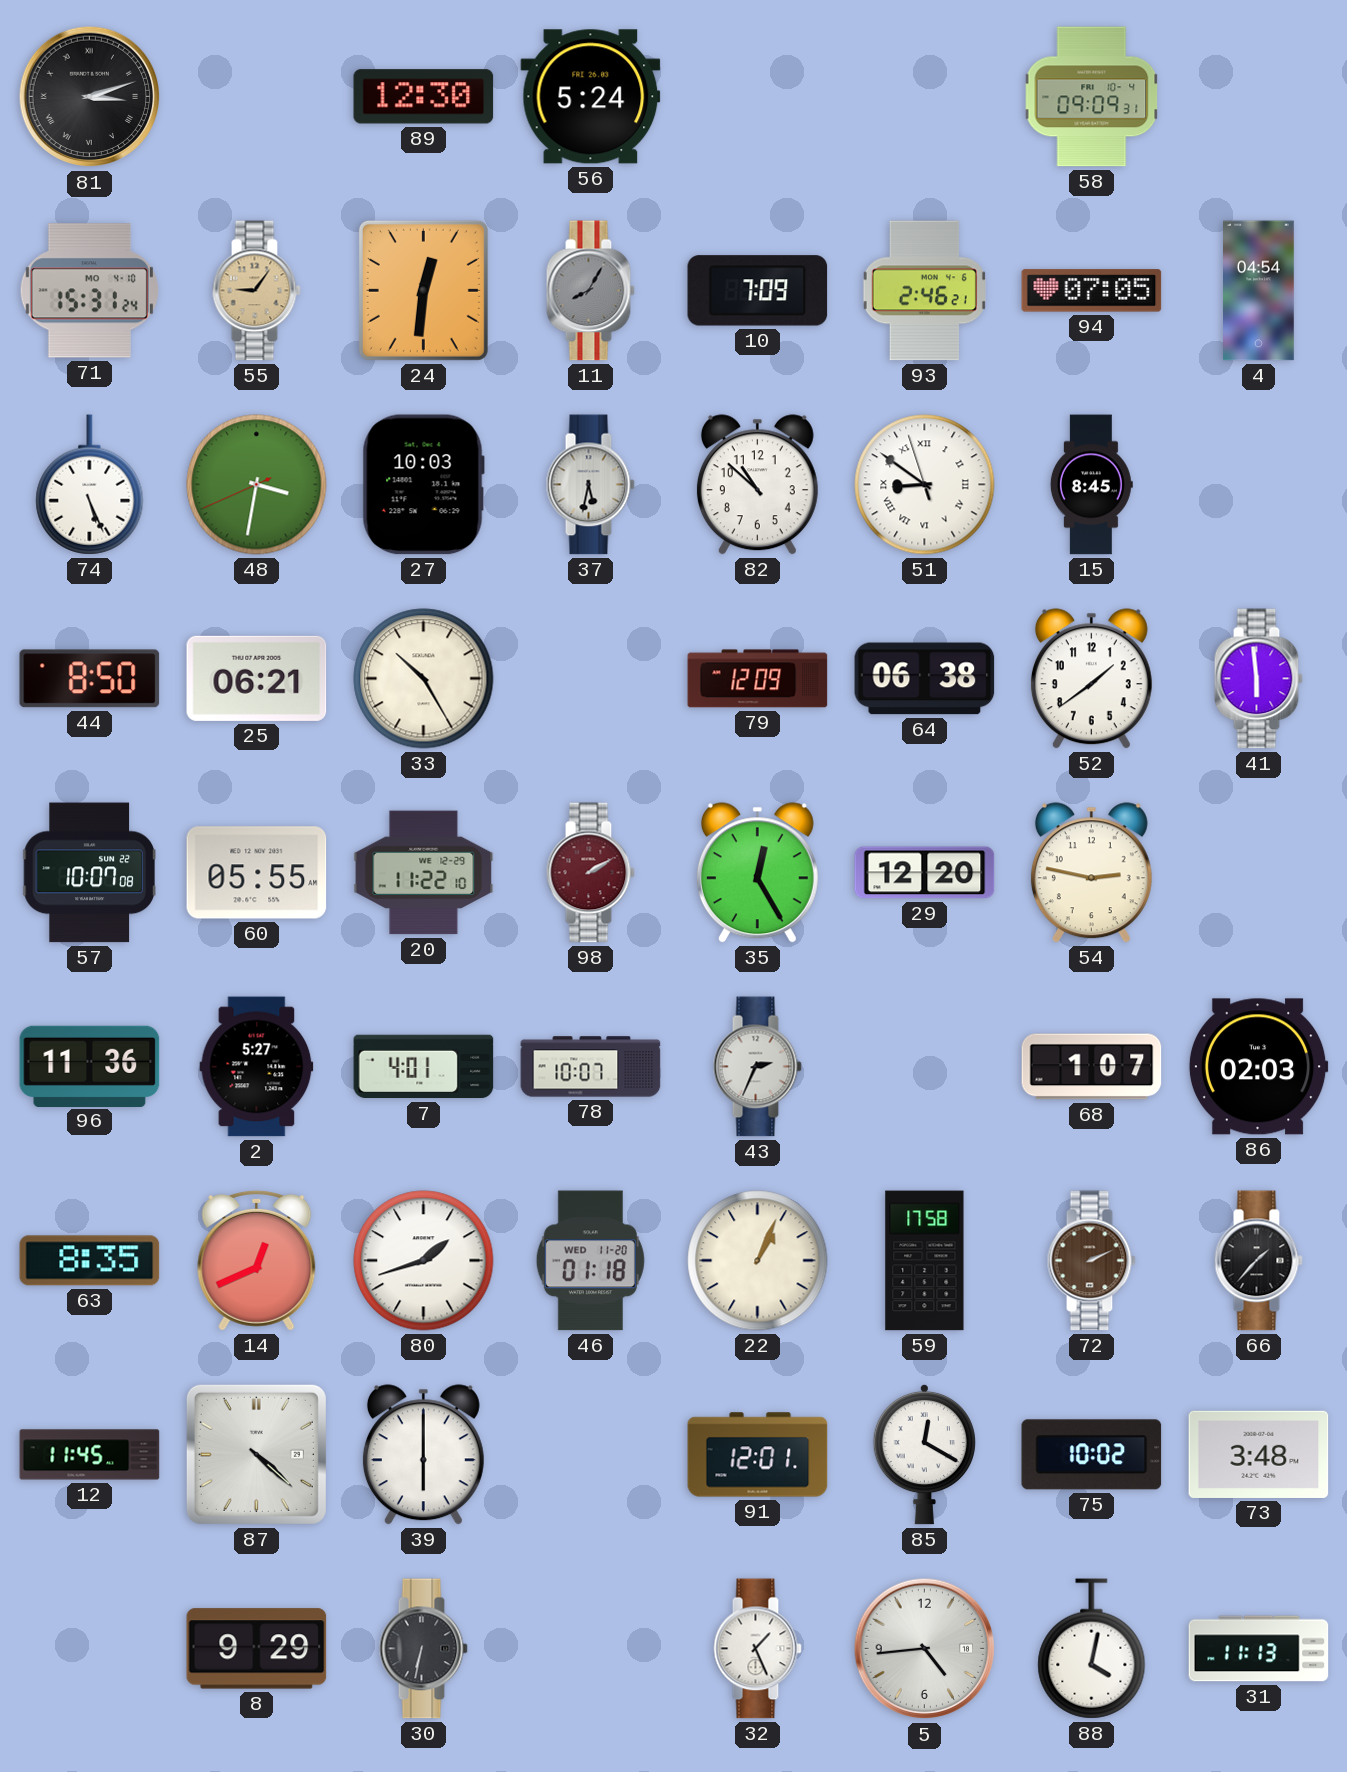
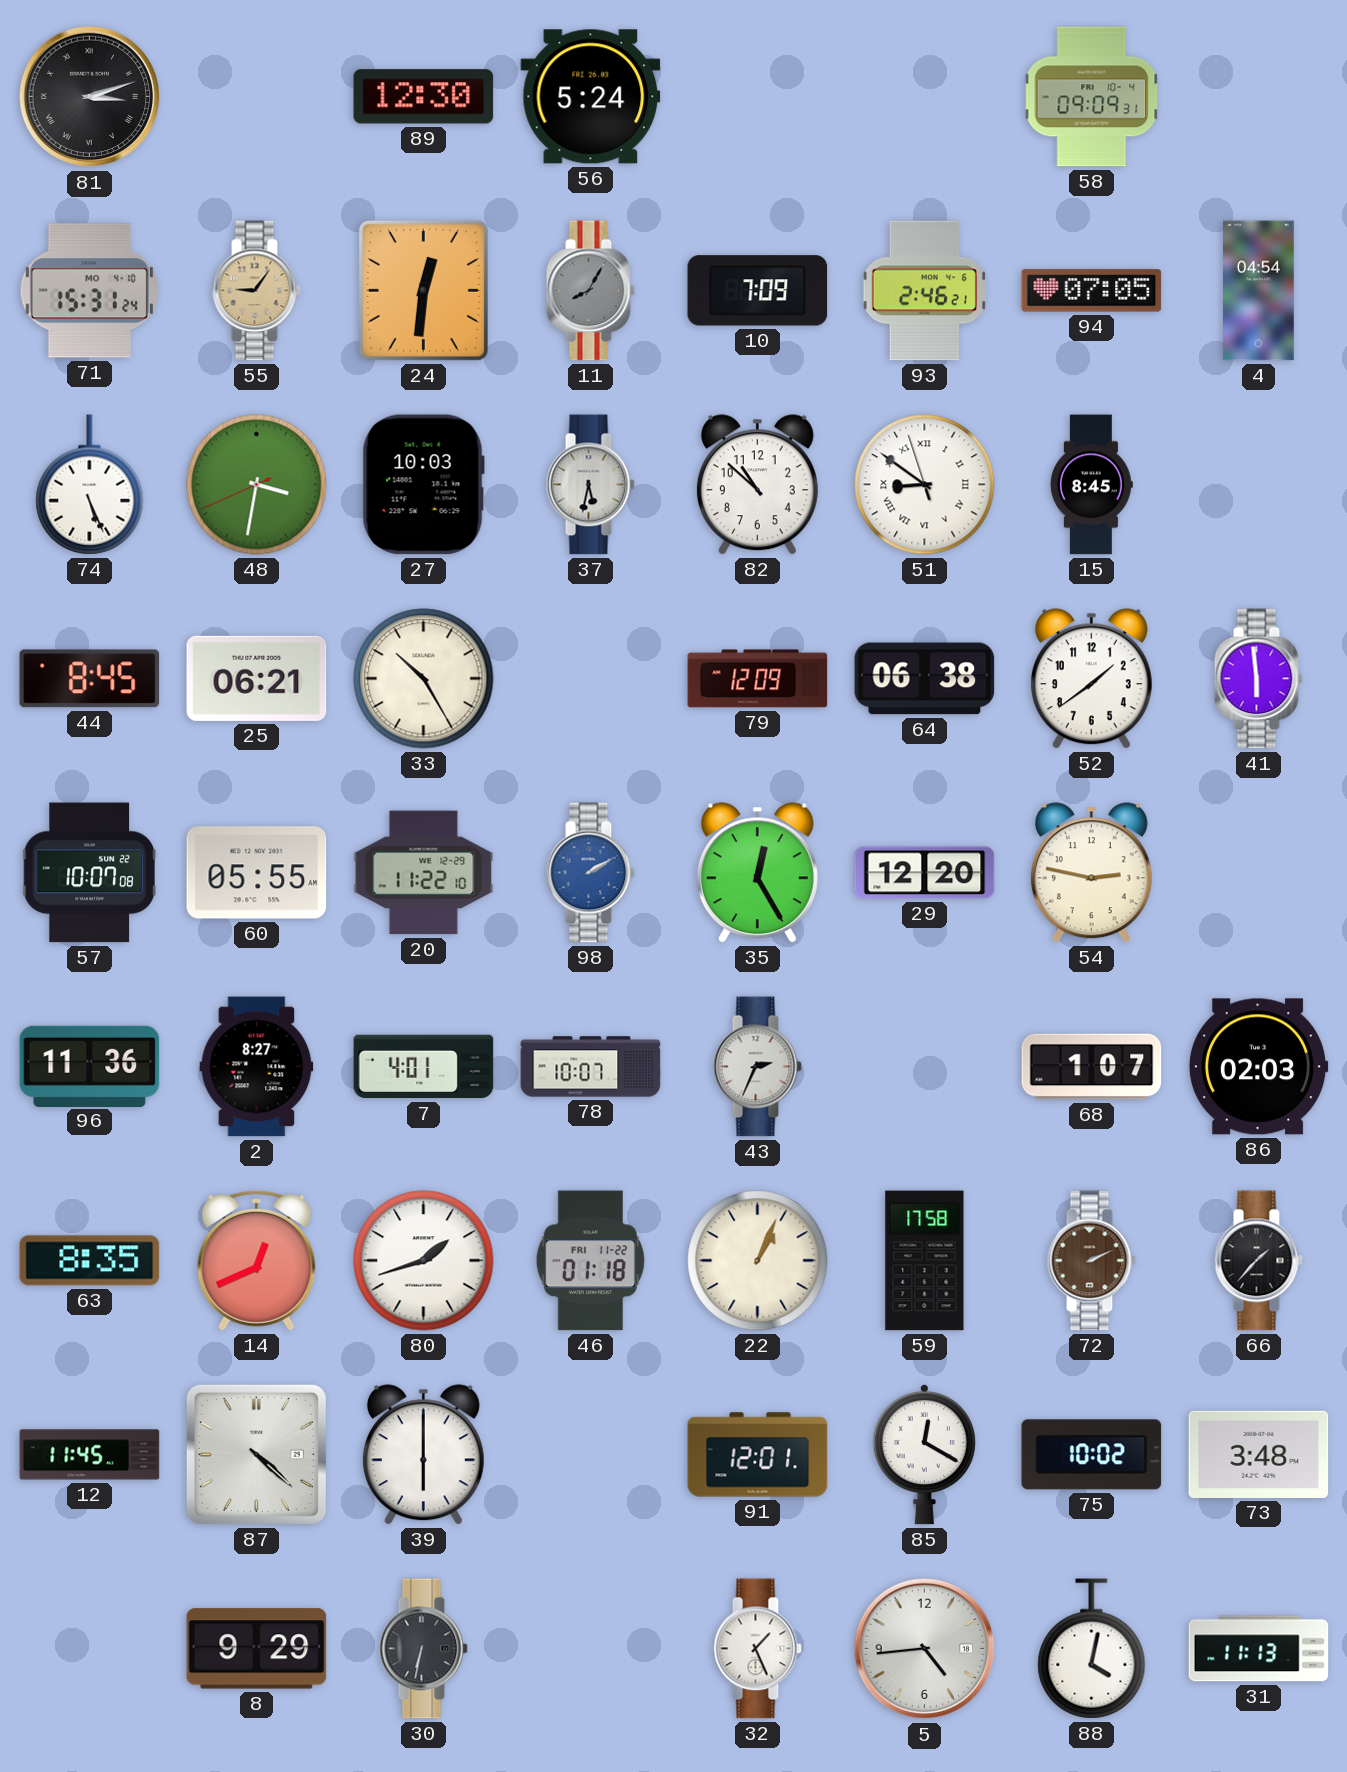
44: 8:50 -> 8:45
98 dial: burgundy -> blue
2: 5:27 -> 8:27
46 date: WED 11-20 -> FRI 11-22
